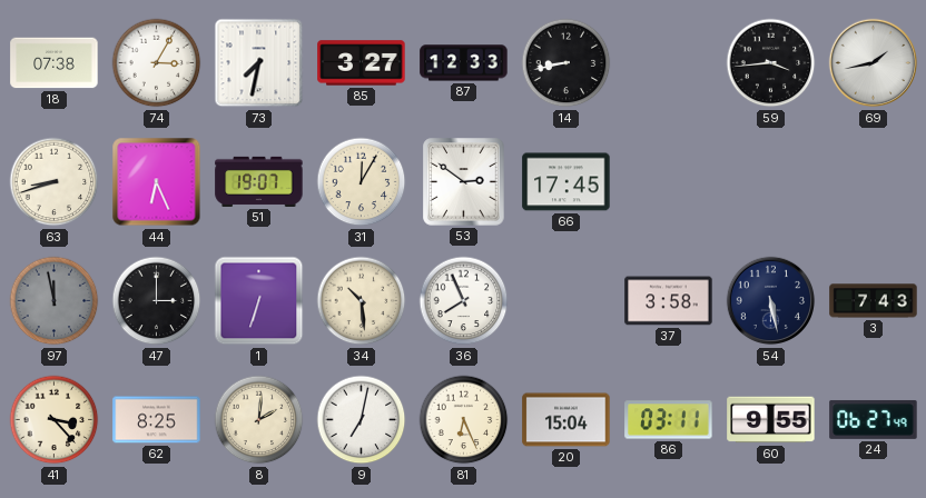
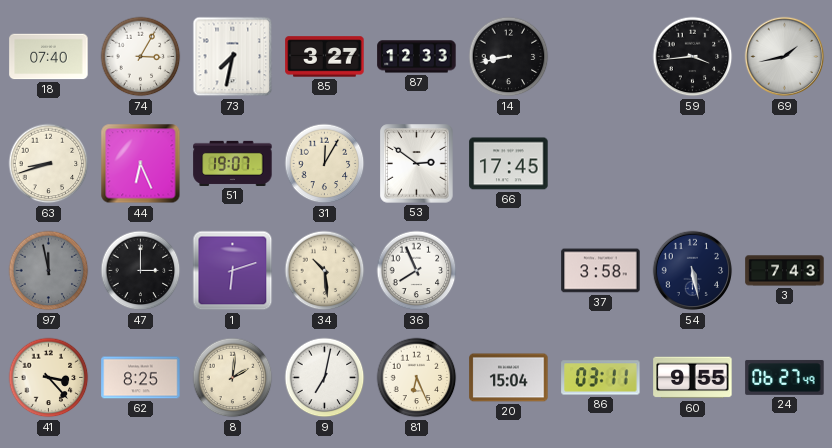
18: 07:38 -> 07:40
1: 6:33 -> 6:12
